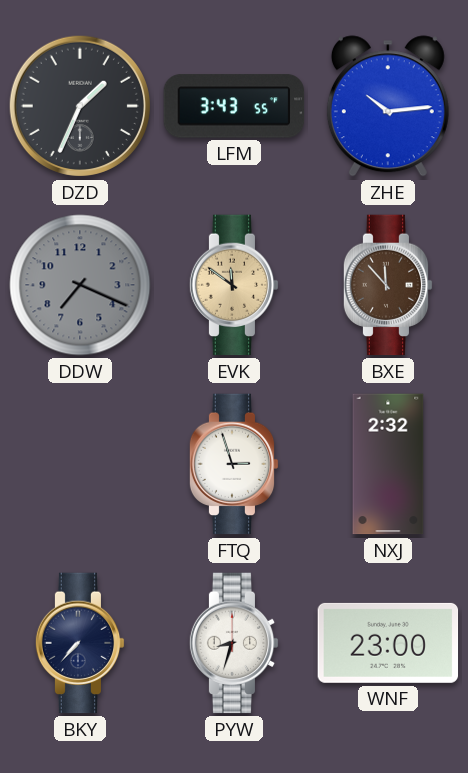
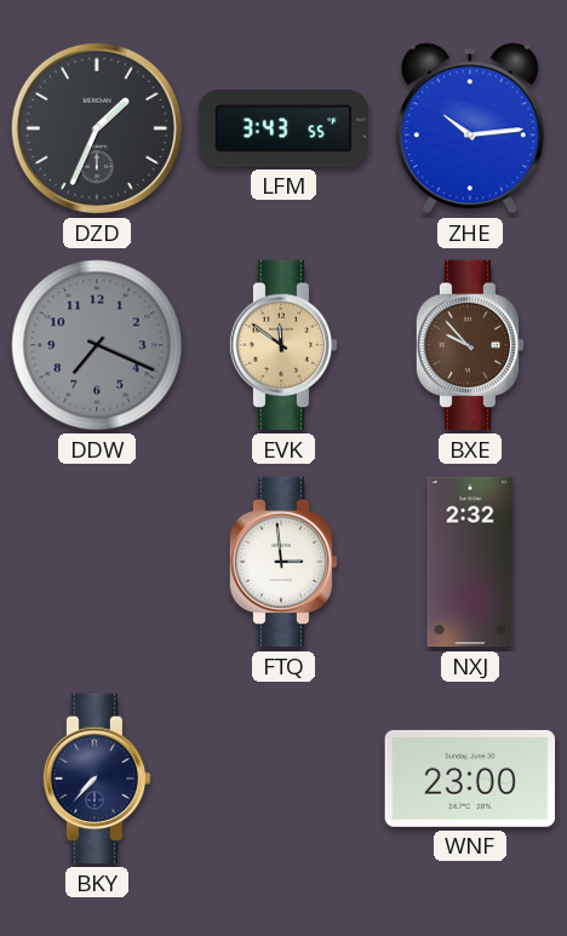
BXE: 11:53 -> 9:53
FTQ: 2:57 -> 2:59
PYW: 8:33 -> none
